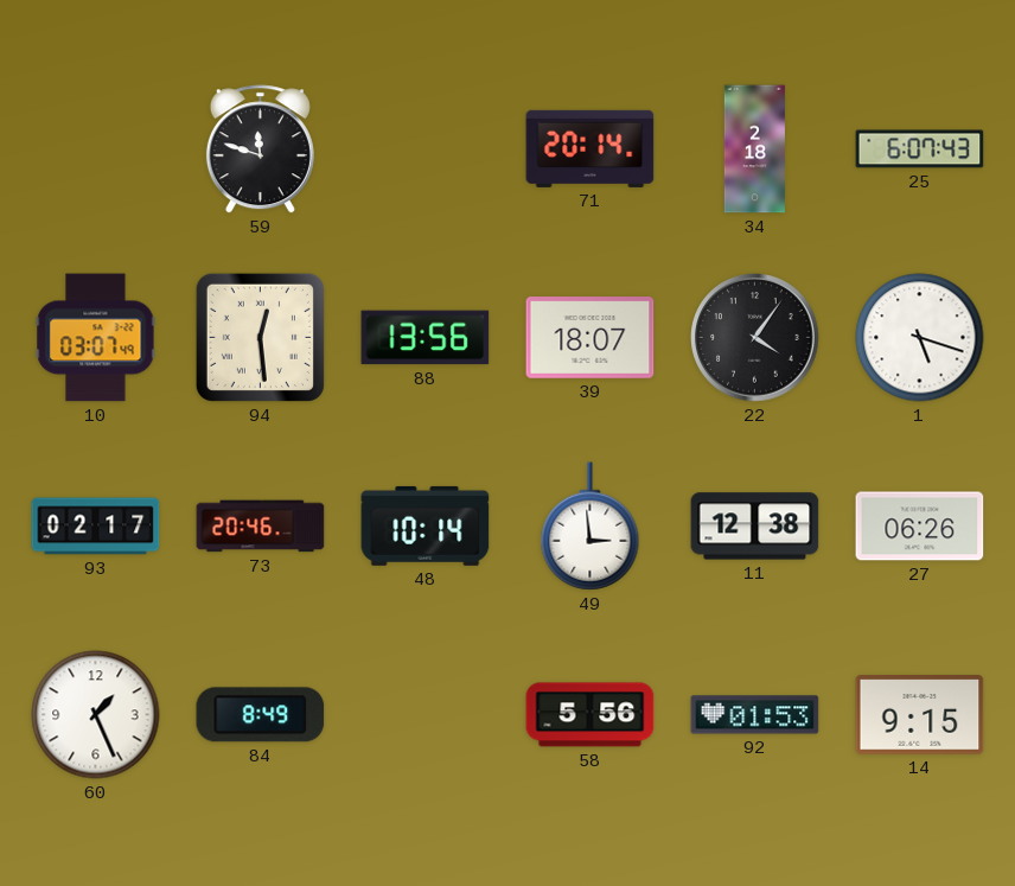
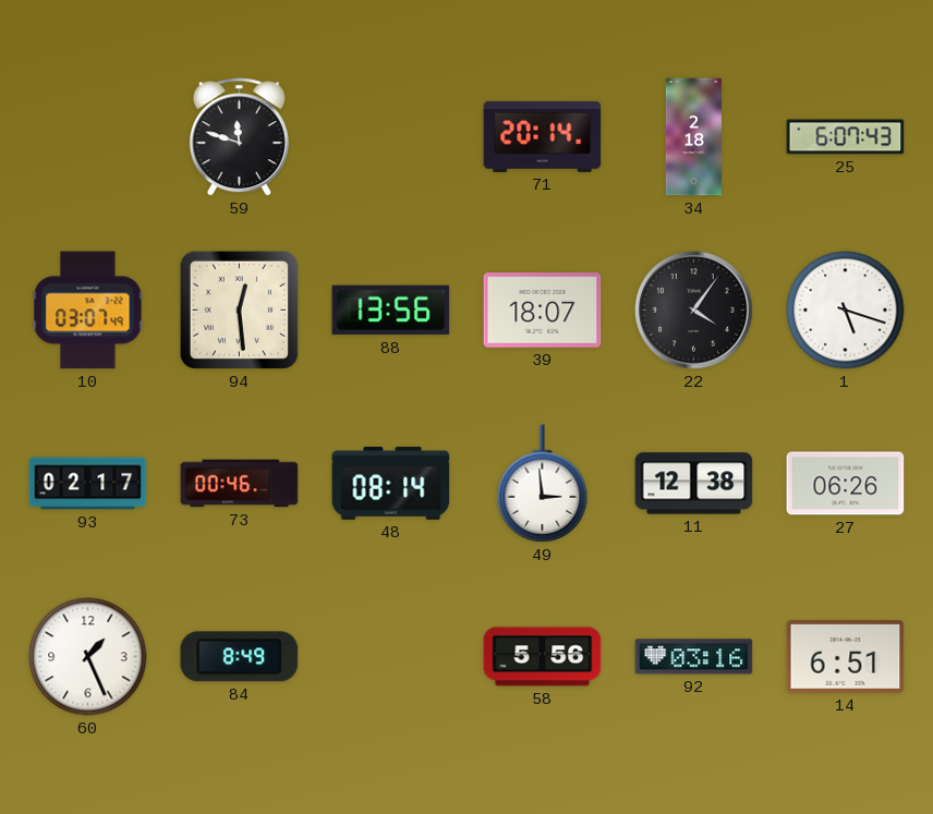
73: 20:46 -> 00:46
48: 10:14 -> 08:14
92: 01:53 -> 03:16
14: 9:15 -> 6:51
